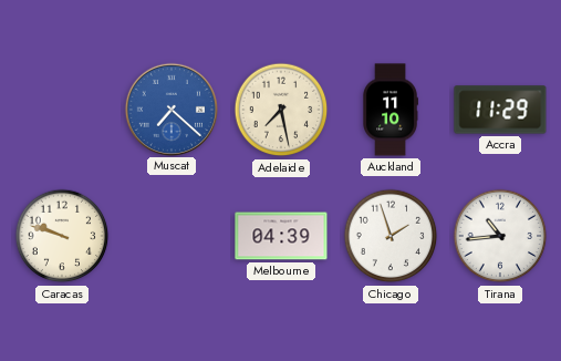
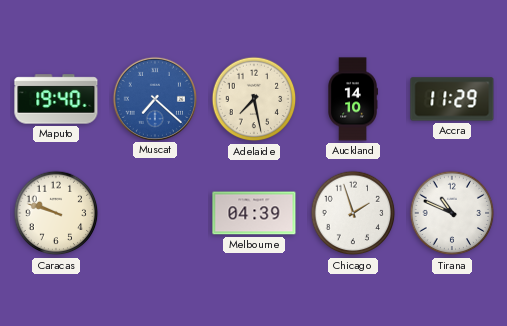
Maputo: none -> 19:40
Auckland: 11:10 -> 14:10
Tirana: 10:44 -> 10:49
